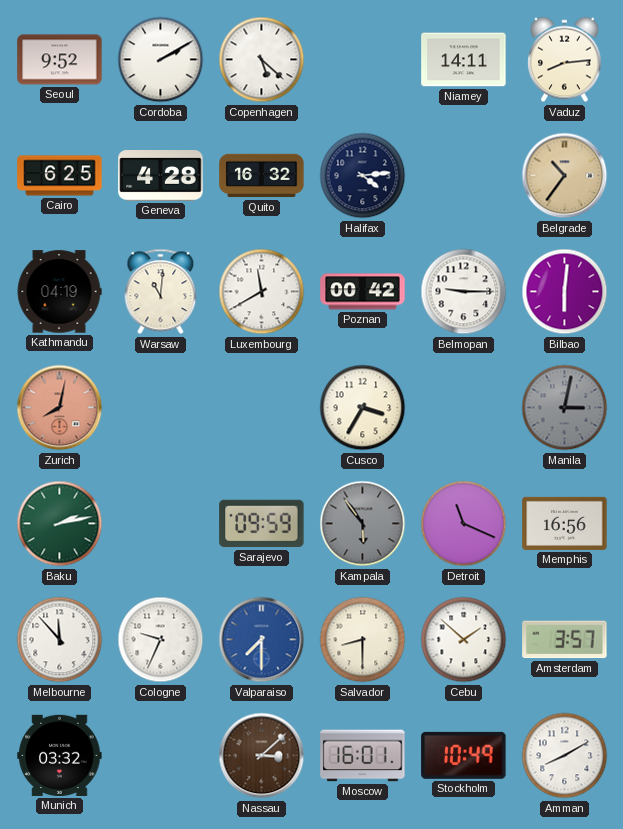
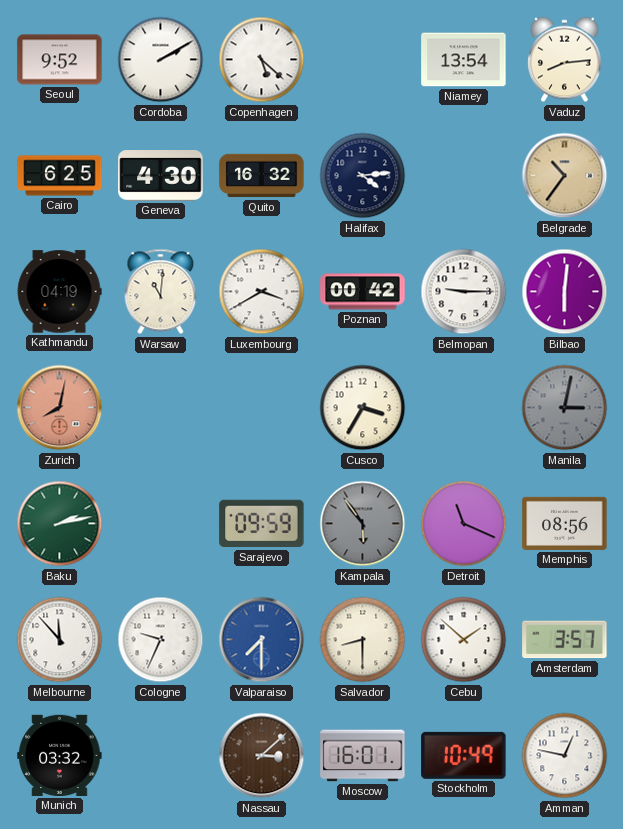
Niamey: 14:11 -> 13:54
Geneva: 4:28 -> 4:30
Luxembourg: 11:40 -> 3:40
Memphis: 16:56 -> 08:56
Amman: 8:10 -> 12:47
